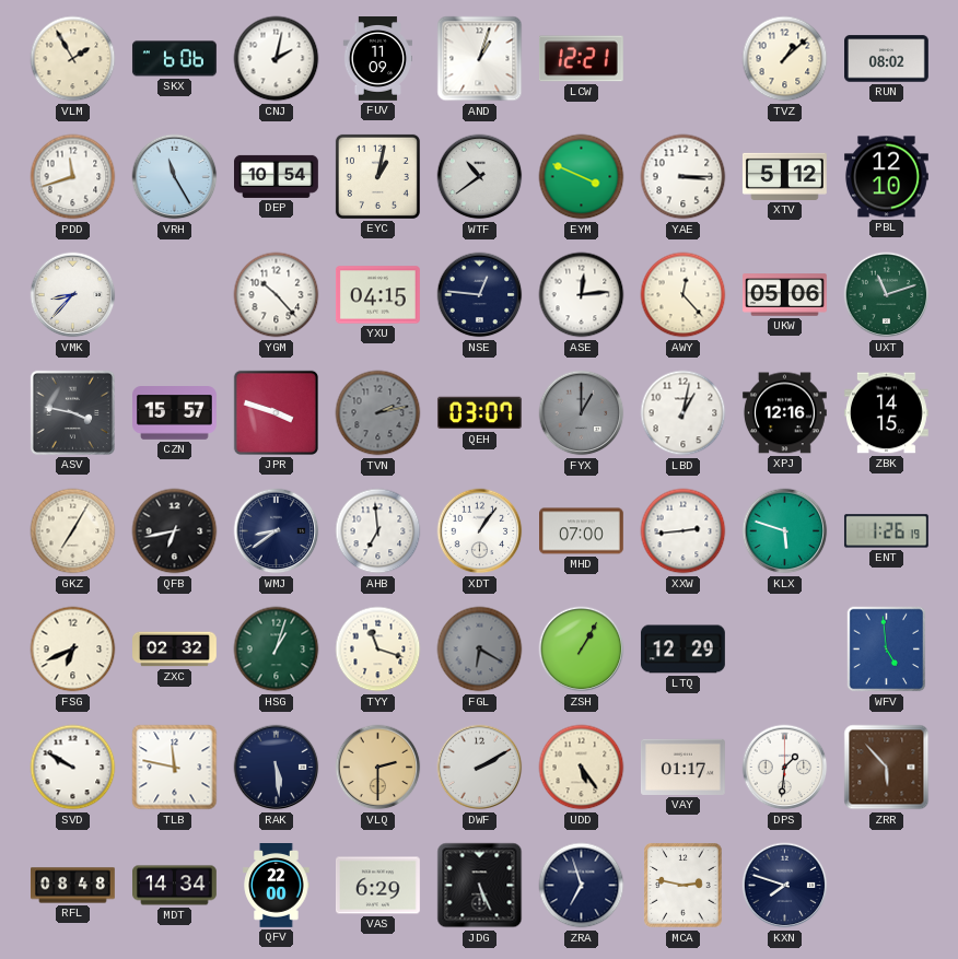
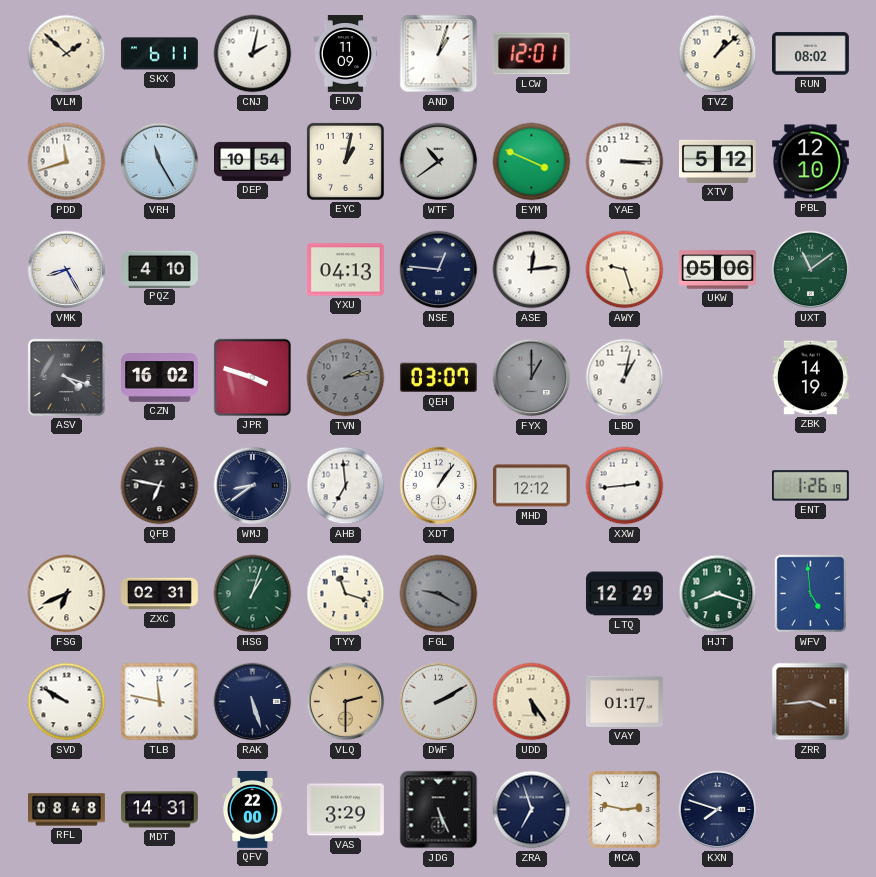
VLM: 1:55 -> 1:52
SKX: 6:06 -> 6:11
LCW: 12:21 -> 12:01
VMK: 8:37 -> 8:25
PQZ: none -> 4:10
YGM: 10:23 -> none
YXU: 04:15 -> 04:13
AWY: 12:23 -> 9:27
UXT: 11:12 -> 11:09
ASV: 3:47 -> 4:18
CZN: 15:57 -> 16:02
XPJ: 12:16 -> none
ZBK: 14:15 -> 14:19
GKZ: 7:05 -> none
QFB: 6:43 -> 6:47
MHD: 07:00 -> 12:12
KLX: 5:48 -> none
ZXC: 02:32 -> 02:31
FGL: 6:20 -> 9:20
ZSH: 1:05 -> none
HJT: none -> 8:18
RAK: 5:29 -> 5:27
DPS: 1:31 -> none
ZRR: 5:53 -> 3:44
MDT: 14:34 -> 14:31
VAS: 6:29 -> 3:29
